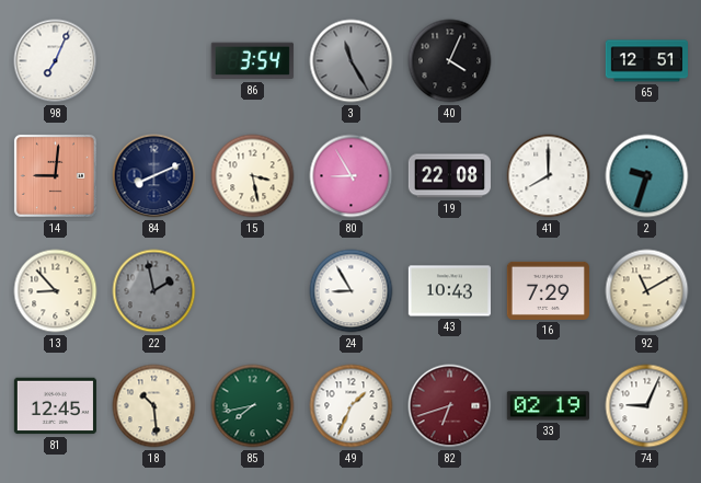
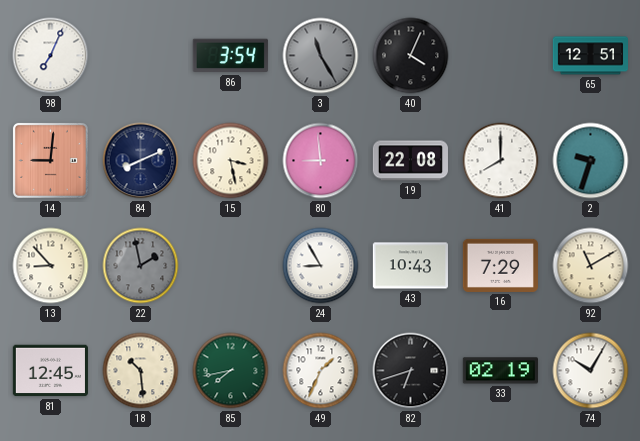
80: 8:55 -> 8:59
82 dial: burgundy -> black
74: 9:04 -> 10:05
